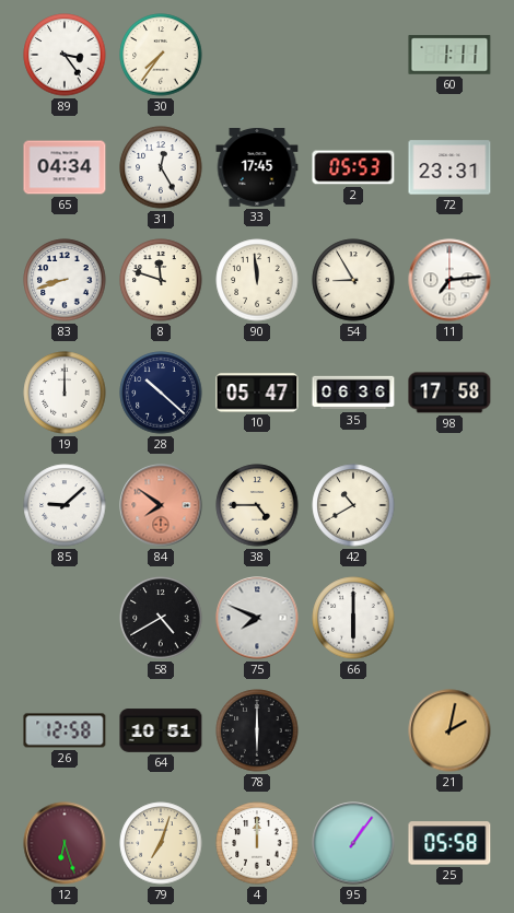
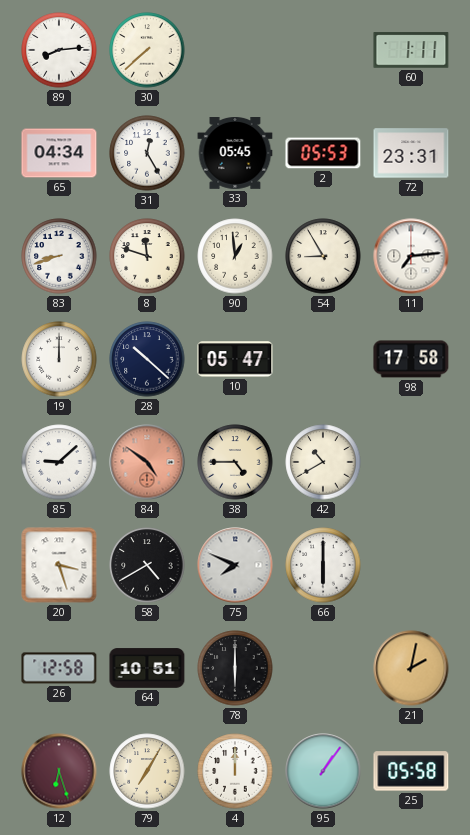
89: 3:24 -> 8:14
30: 7:36 -> 7:38
33: 17:45 -> 05:45
90: 11:59 -> 12:59
35: 06:36 -> none
84: 7:51 -> 4:51
20: none -> 3:27
79: 7:03 -> 7:05
